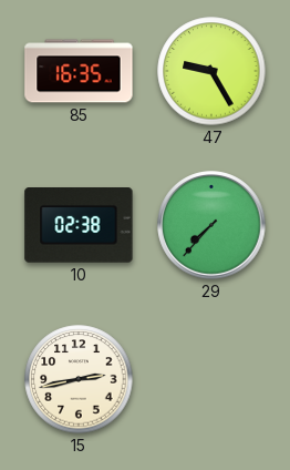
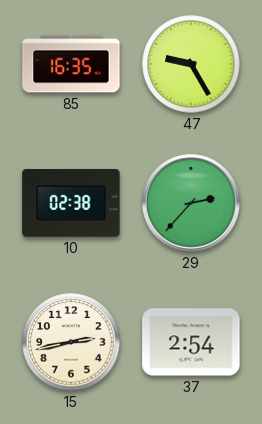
29: 7:37 -> 2:37
37: none -> 2:54
